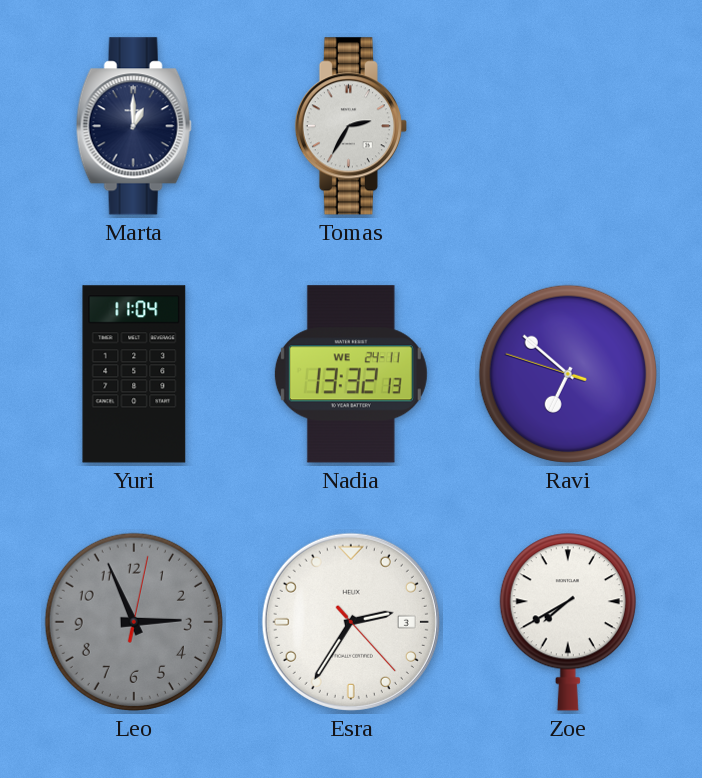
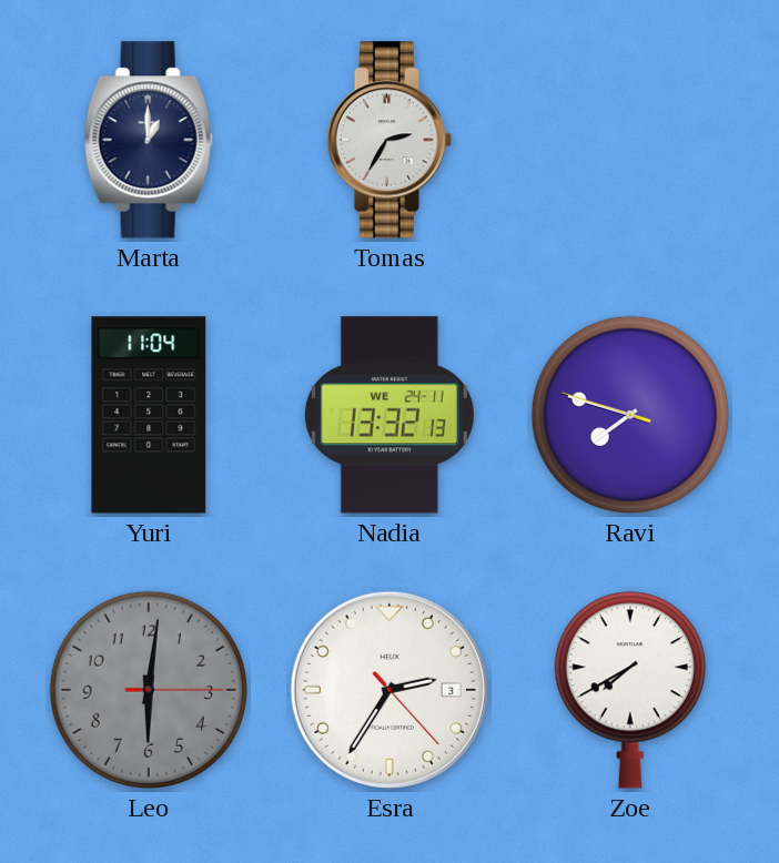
Ravi: 6:51 -> 7:47
Leo: 2:56 -> 6:01
